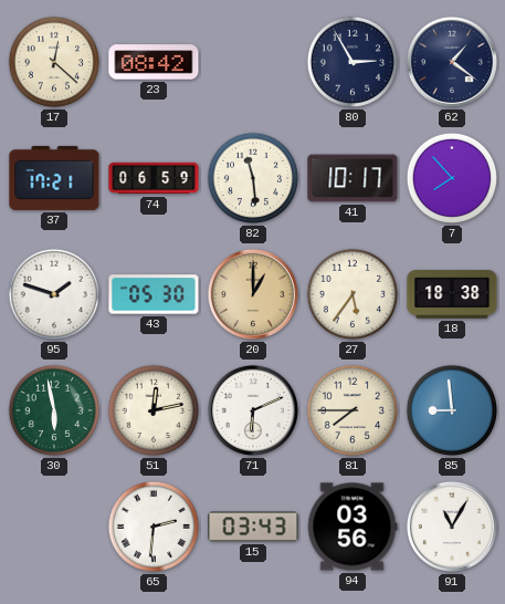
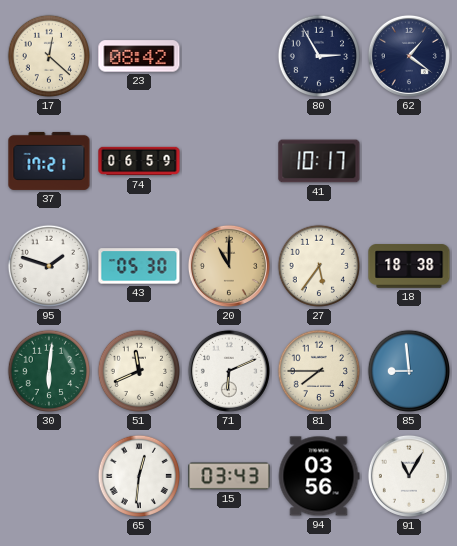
82: 11:29 -> none
7: 7:53 -> none
20: 1:00 -> 11:00
30: 5:58 -> 6:01
51: 12:13 -> 11:41
65: 2:31 -> 12:31
